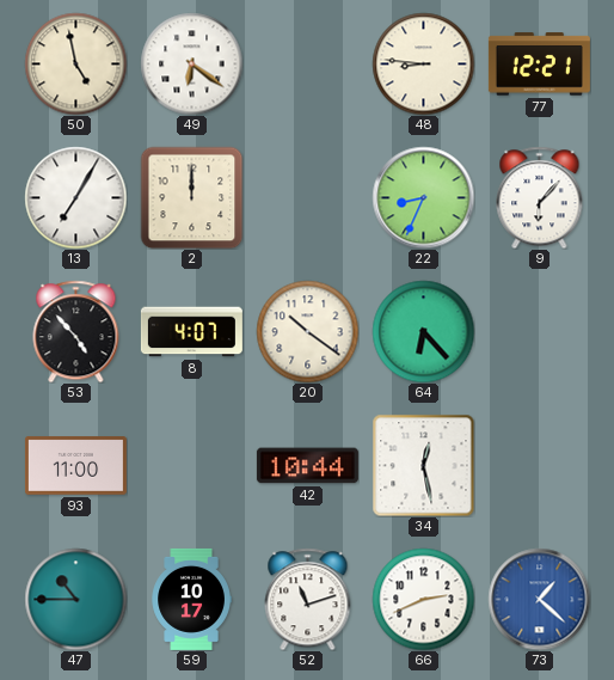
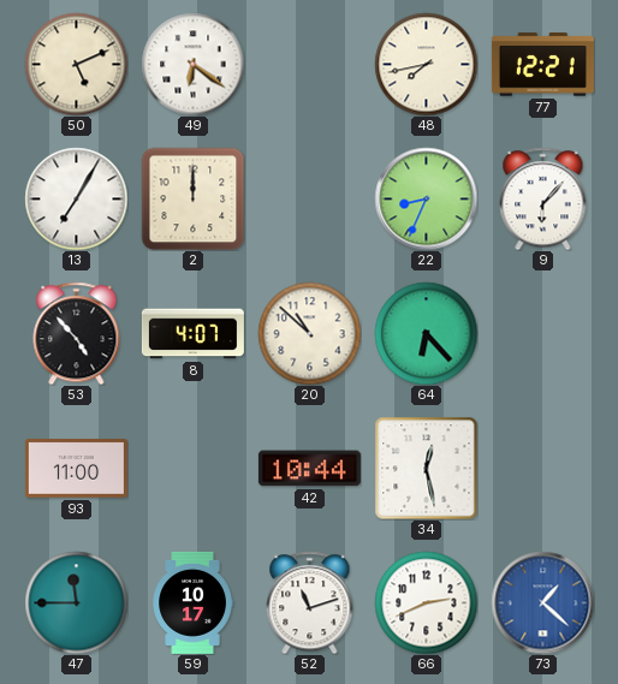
50: 4:58 -> 5:11
48: 8:46 -> 7:43
20: 10:21 -> 10:52
47: 10:45 -> 11:45
